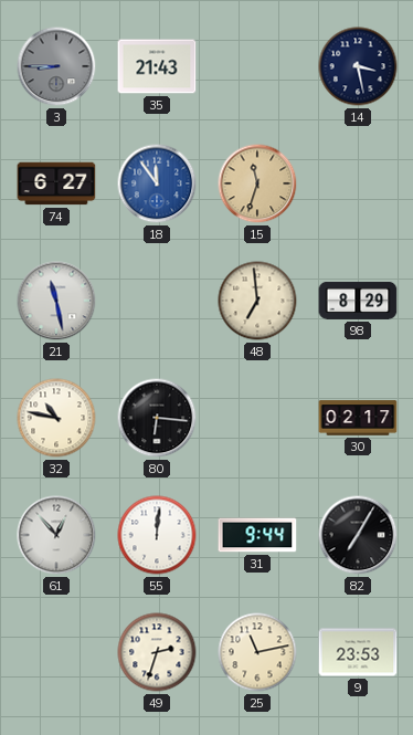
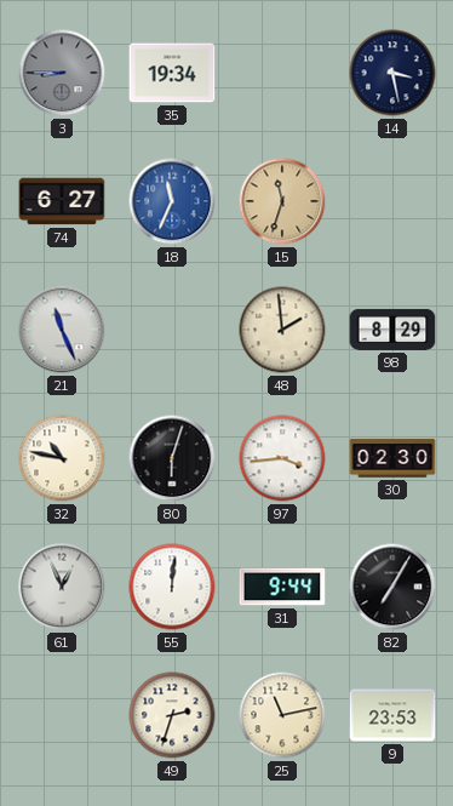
35: 21:43 -> 19:34
18: 11:54 -> 11:34
21: 11:28 -> 11:26
48: 6:59 -> 1:59
80: 6:16 -> 6:03
97: none -> 3:44
30: 02:17 -> 02:30
61: 12:53 -> 12:56
